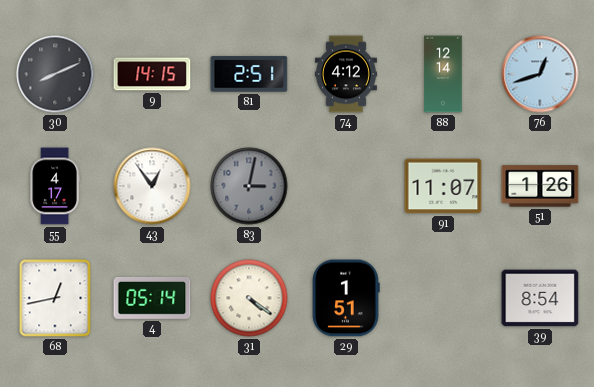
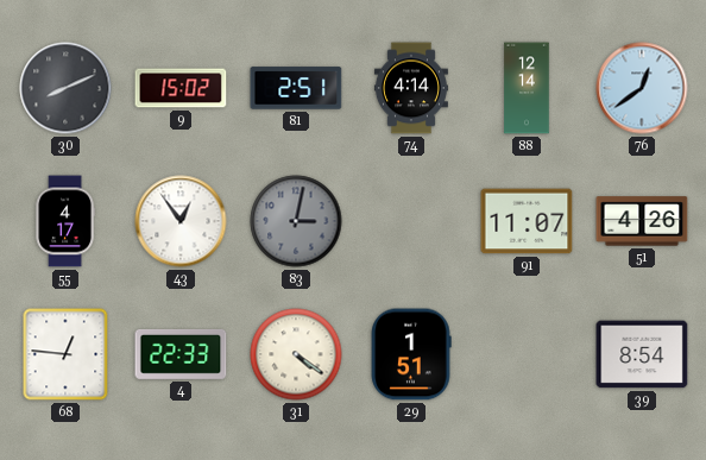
9: 14:15 -> 15:02
74: 4:12 -> 4:14
76: 12:42 -> 12:39
51: 1:26 -> 4:26
68: 12:43 -> 12:46
4: 05:14 -> 22:33
